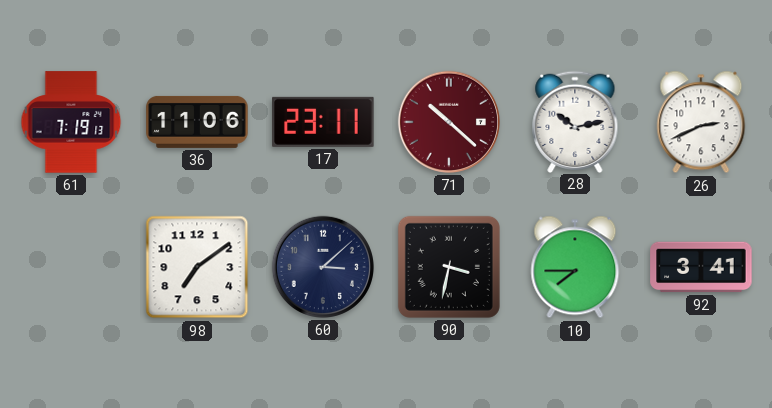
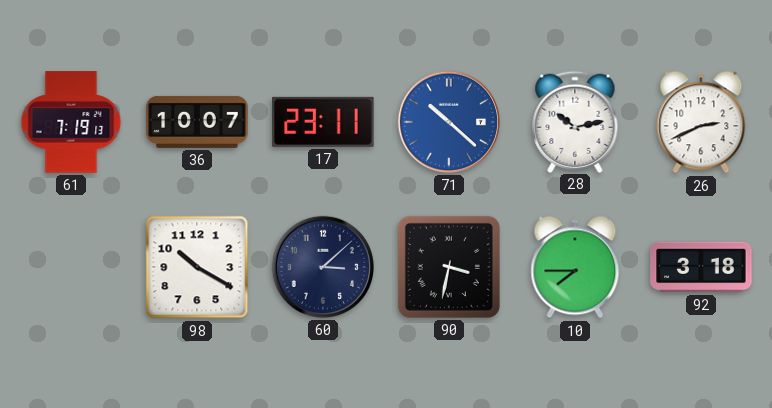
36: 11:06 -> 10:07
71 dial: burgundy -> blue
98: 7:09 -> 10:20
92: 3:41 -> 3:18
